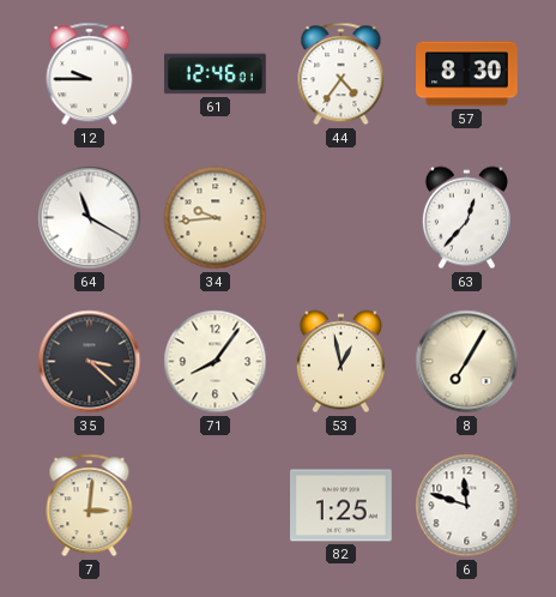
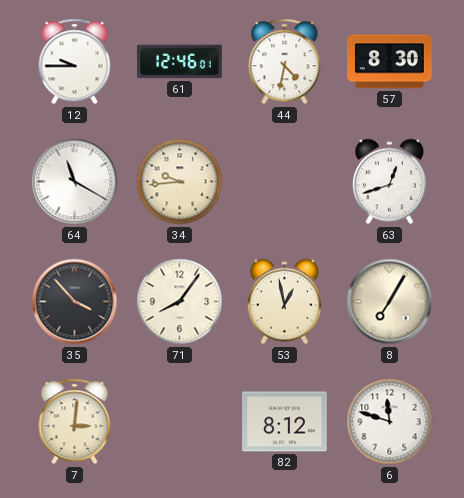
44: 4:36 -> 4:32
63: 12:37 -> 12:42
35: 3:22 -> 3:53
82: 1:25 -> 8:12
